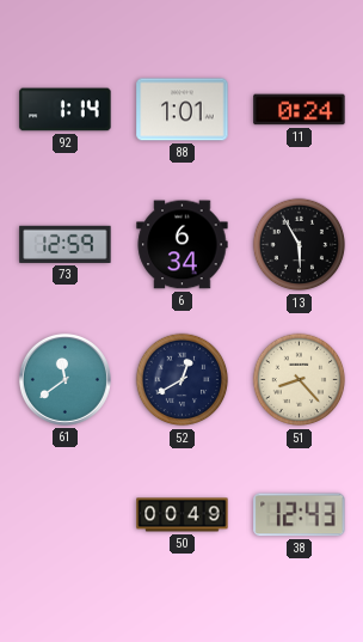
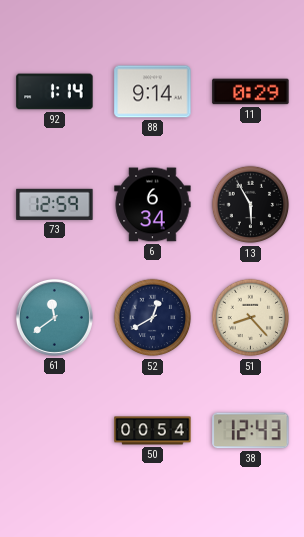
88: 1:01 -> 9:14
11: 0:24 -> 0:29
50: 00:49 -> 00:54
